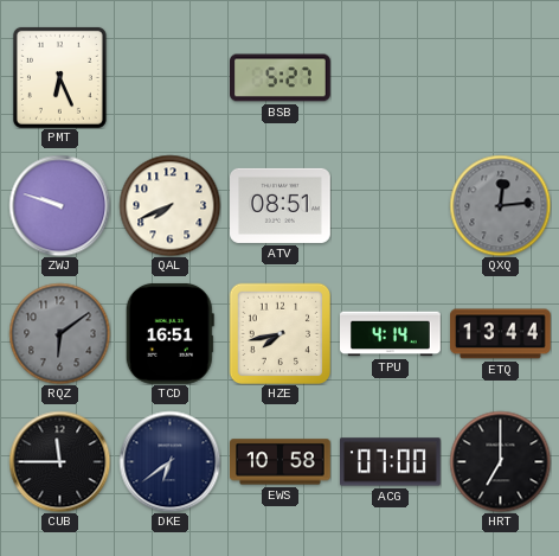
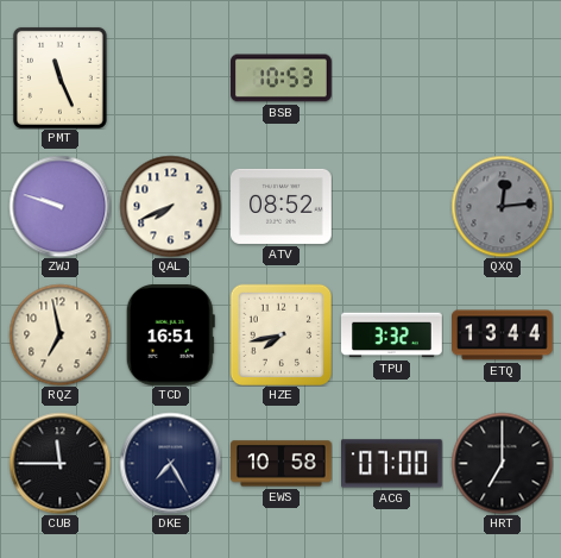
PMT: 6:26 -> 11:26
BSB: 5:27 -> 10:53
ATV: 08:51 -> 08:52
RQZ: 6:09 -> 6:58
RQZ dial: grey -> cream
TPU: 4:14 -> 3:32
DKE: 6:39 -> 7:25
